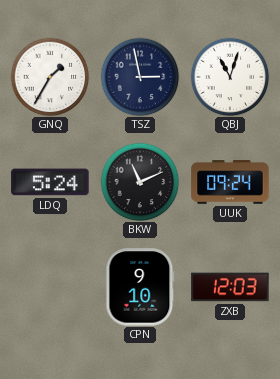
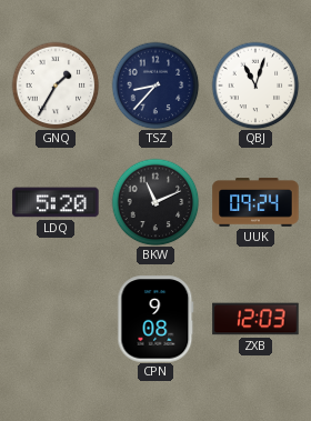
TSZ: 2:58 -> 8:37
LDQ: 5:24 -> 5:20
CPN: 9:10 -> 9:08
